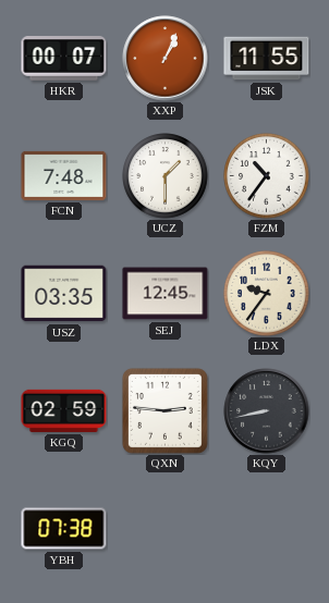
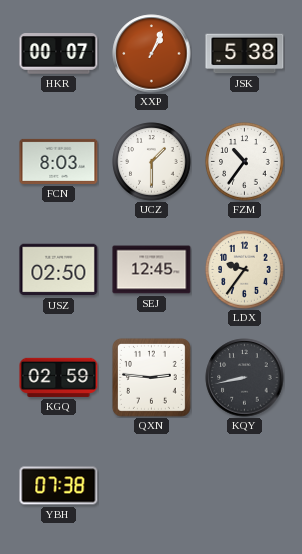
JSK: 11:55 -> 5:38
FCN: 7:48 -> 8:03
USZ: 03:35 -> 02:50
